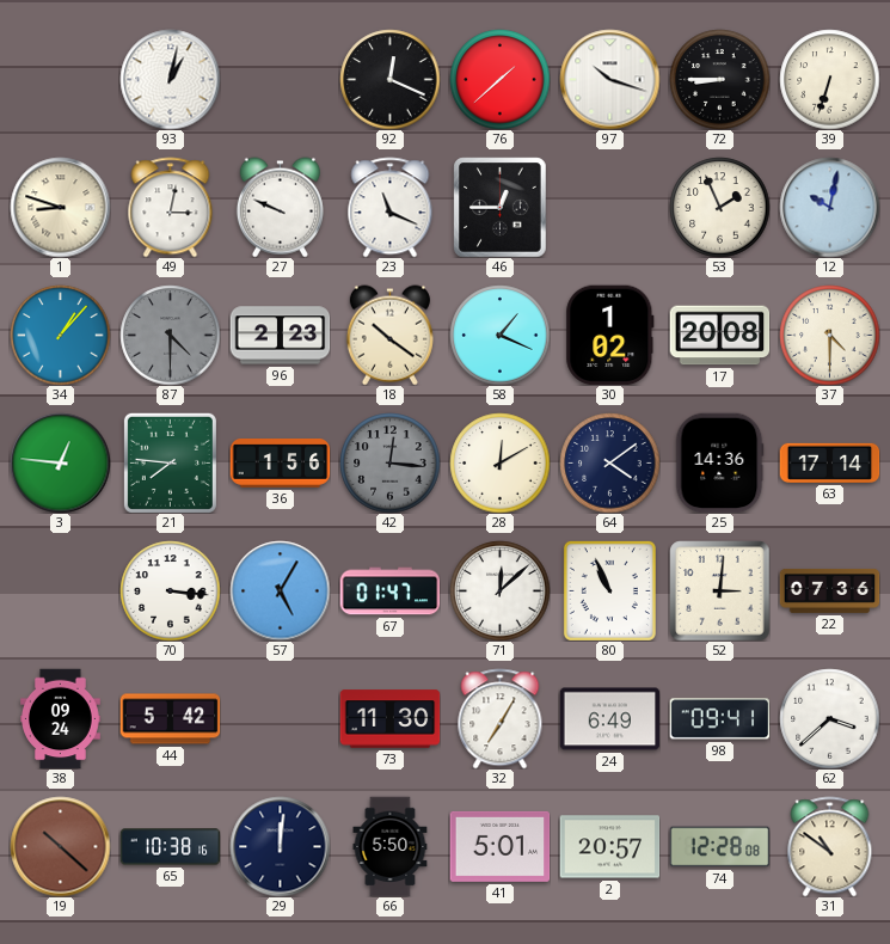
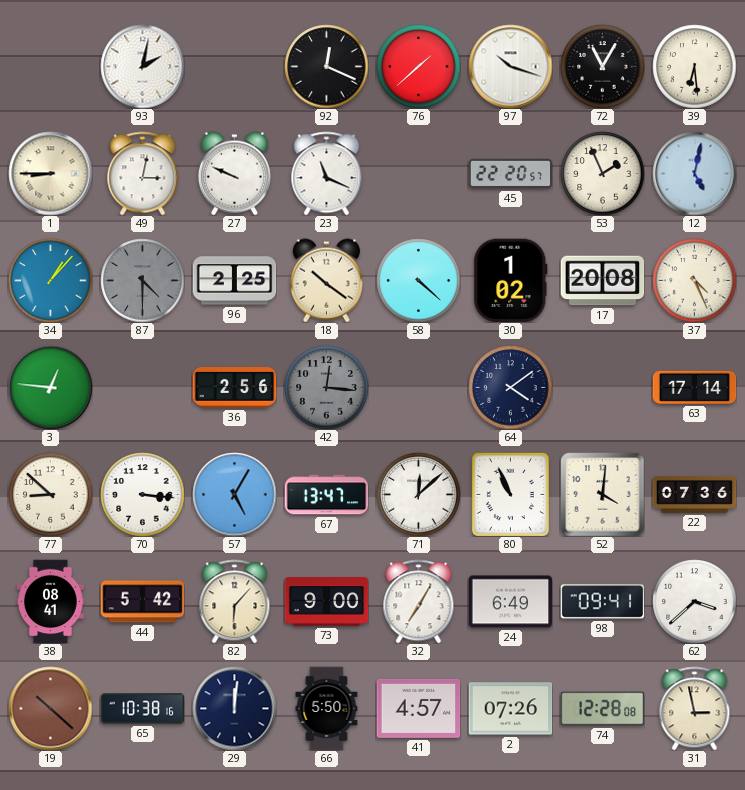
93: 1:02 -> 2:02
72: 8:45 -> 11:05
39: 6:33 -> 6:29
1: 8:48 -> 8:45
46: 12:45 -> none
45: none -> 22:20
12: 10:02 -> 5:02
96: 2:23 -> 2:25
58: 1:19 -> 4:22
37: 4:30 -> 4:26
21: 7:46 -> none
36: 1:56 -> 2:56
28: 12:10 -> none
25: 14:36 -> none
77: none -> 8:52
67: 01:47 -> 13:47
52: 3:01 -> 4:01
38: 09:24 -> 08:41
82: none -> 6:07
73: 11:30 -> 9:00
41: 5:01 -> 4:57
2: 20:57 -> 07:26
31: 10:51 -> 2:58
